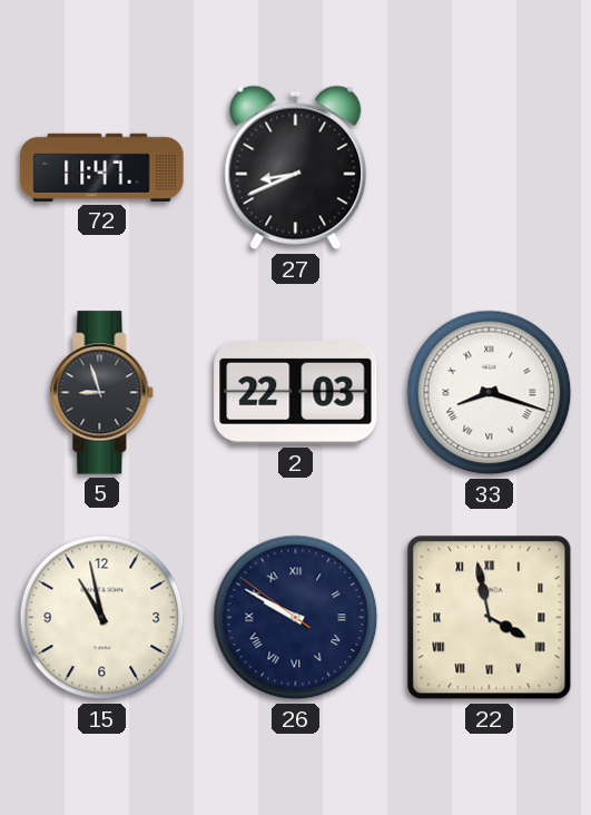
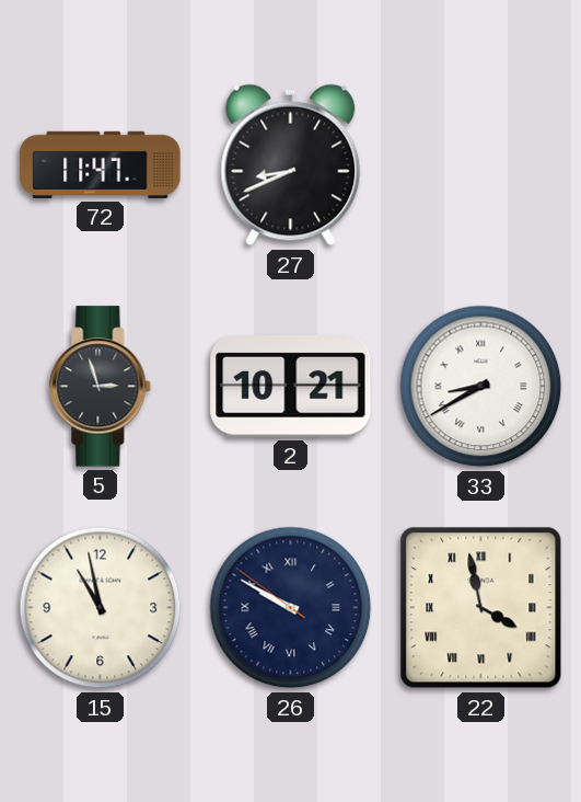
5: 8:57 -> 2:57
2: 22:03 -> 10:21
33: 8:18 -> 8:40
